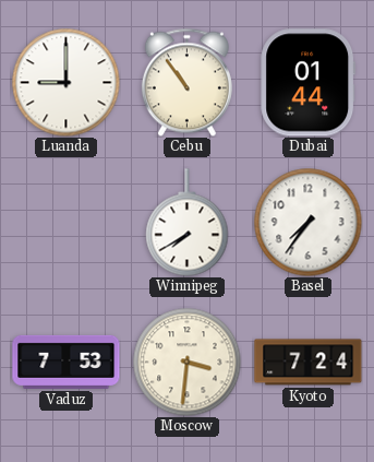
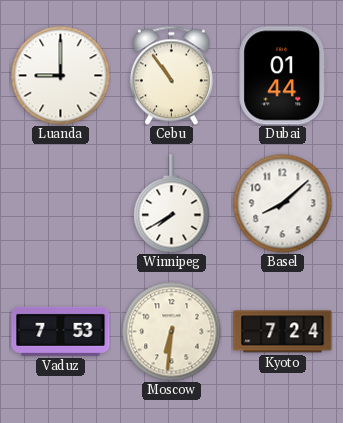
Basel: 7:36 -> 8:08
Moscow: 3:31 -> 6:31
